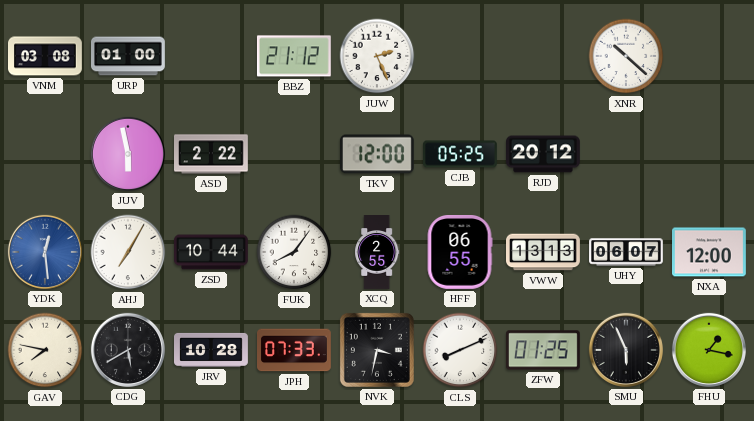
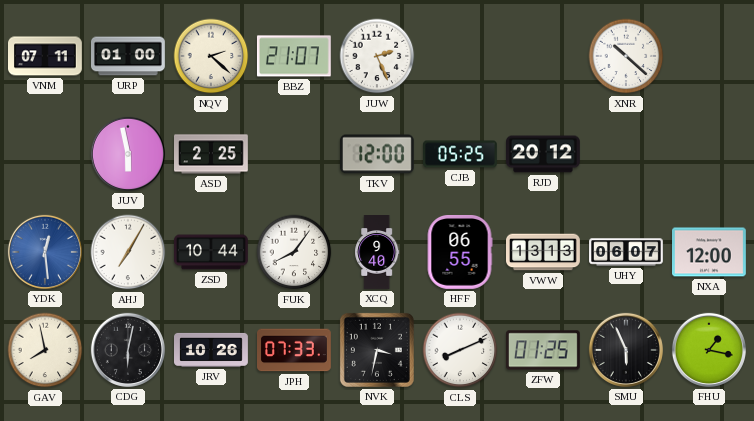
VNM: 03:08 -> 07:11
NQV: none -> 2:22
BBZ: 21:12 -> 21:07
ASD: 2:22 -> 2:25
XCQ: 2:55 -> 9:40
GAV: 7:47 -> 7:58
CDG: 5:40 -> 6:02
JRV: 10:28 -> 10:26
